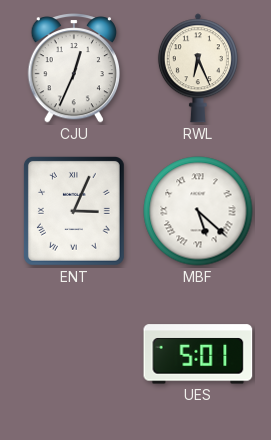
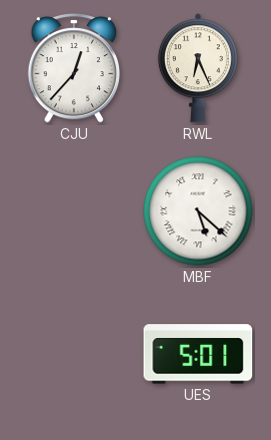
CJU: 12:34 -> 12:37
ENT: 3:04 -> none
